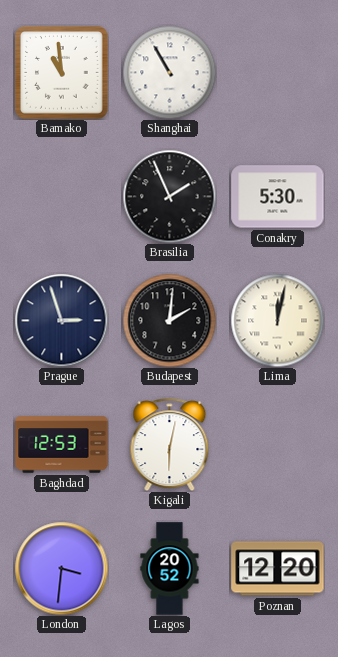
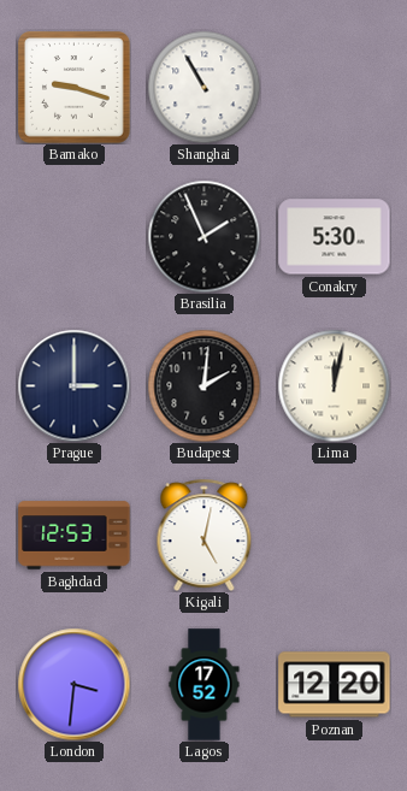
Bamako: 10:59 -> 9:18
Prague: 2:57 -> 3:00
Kigali: 6:02 -> 5:02
Lagos: 20:52 -> 17:52
